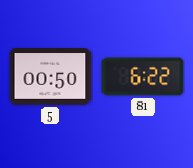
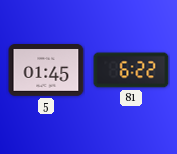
5: 00:50 -> 01:45
